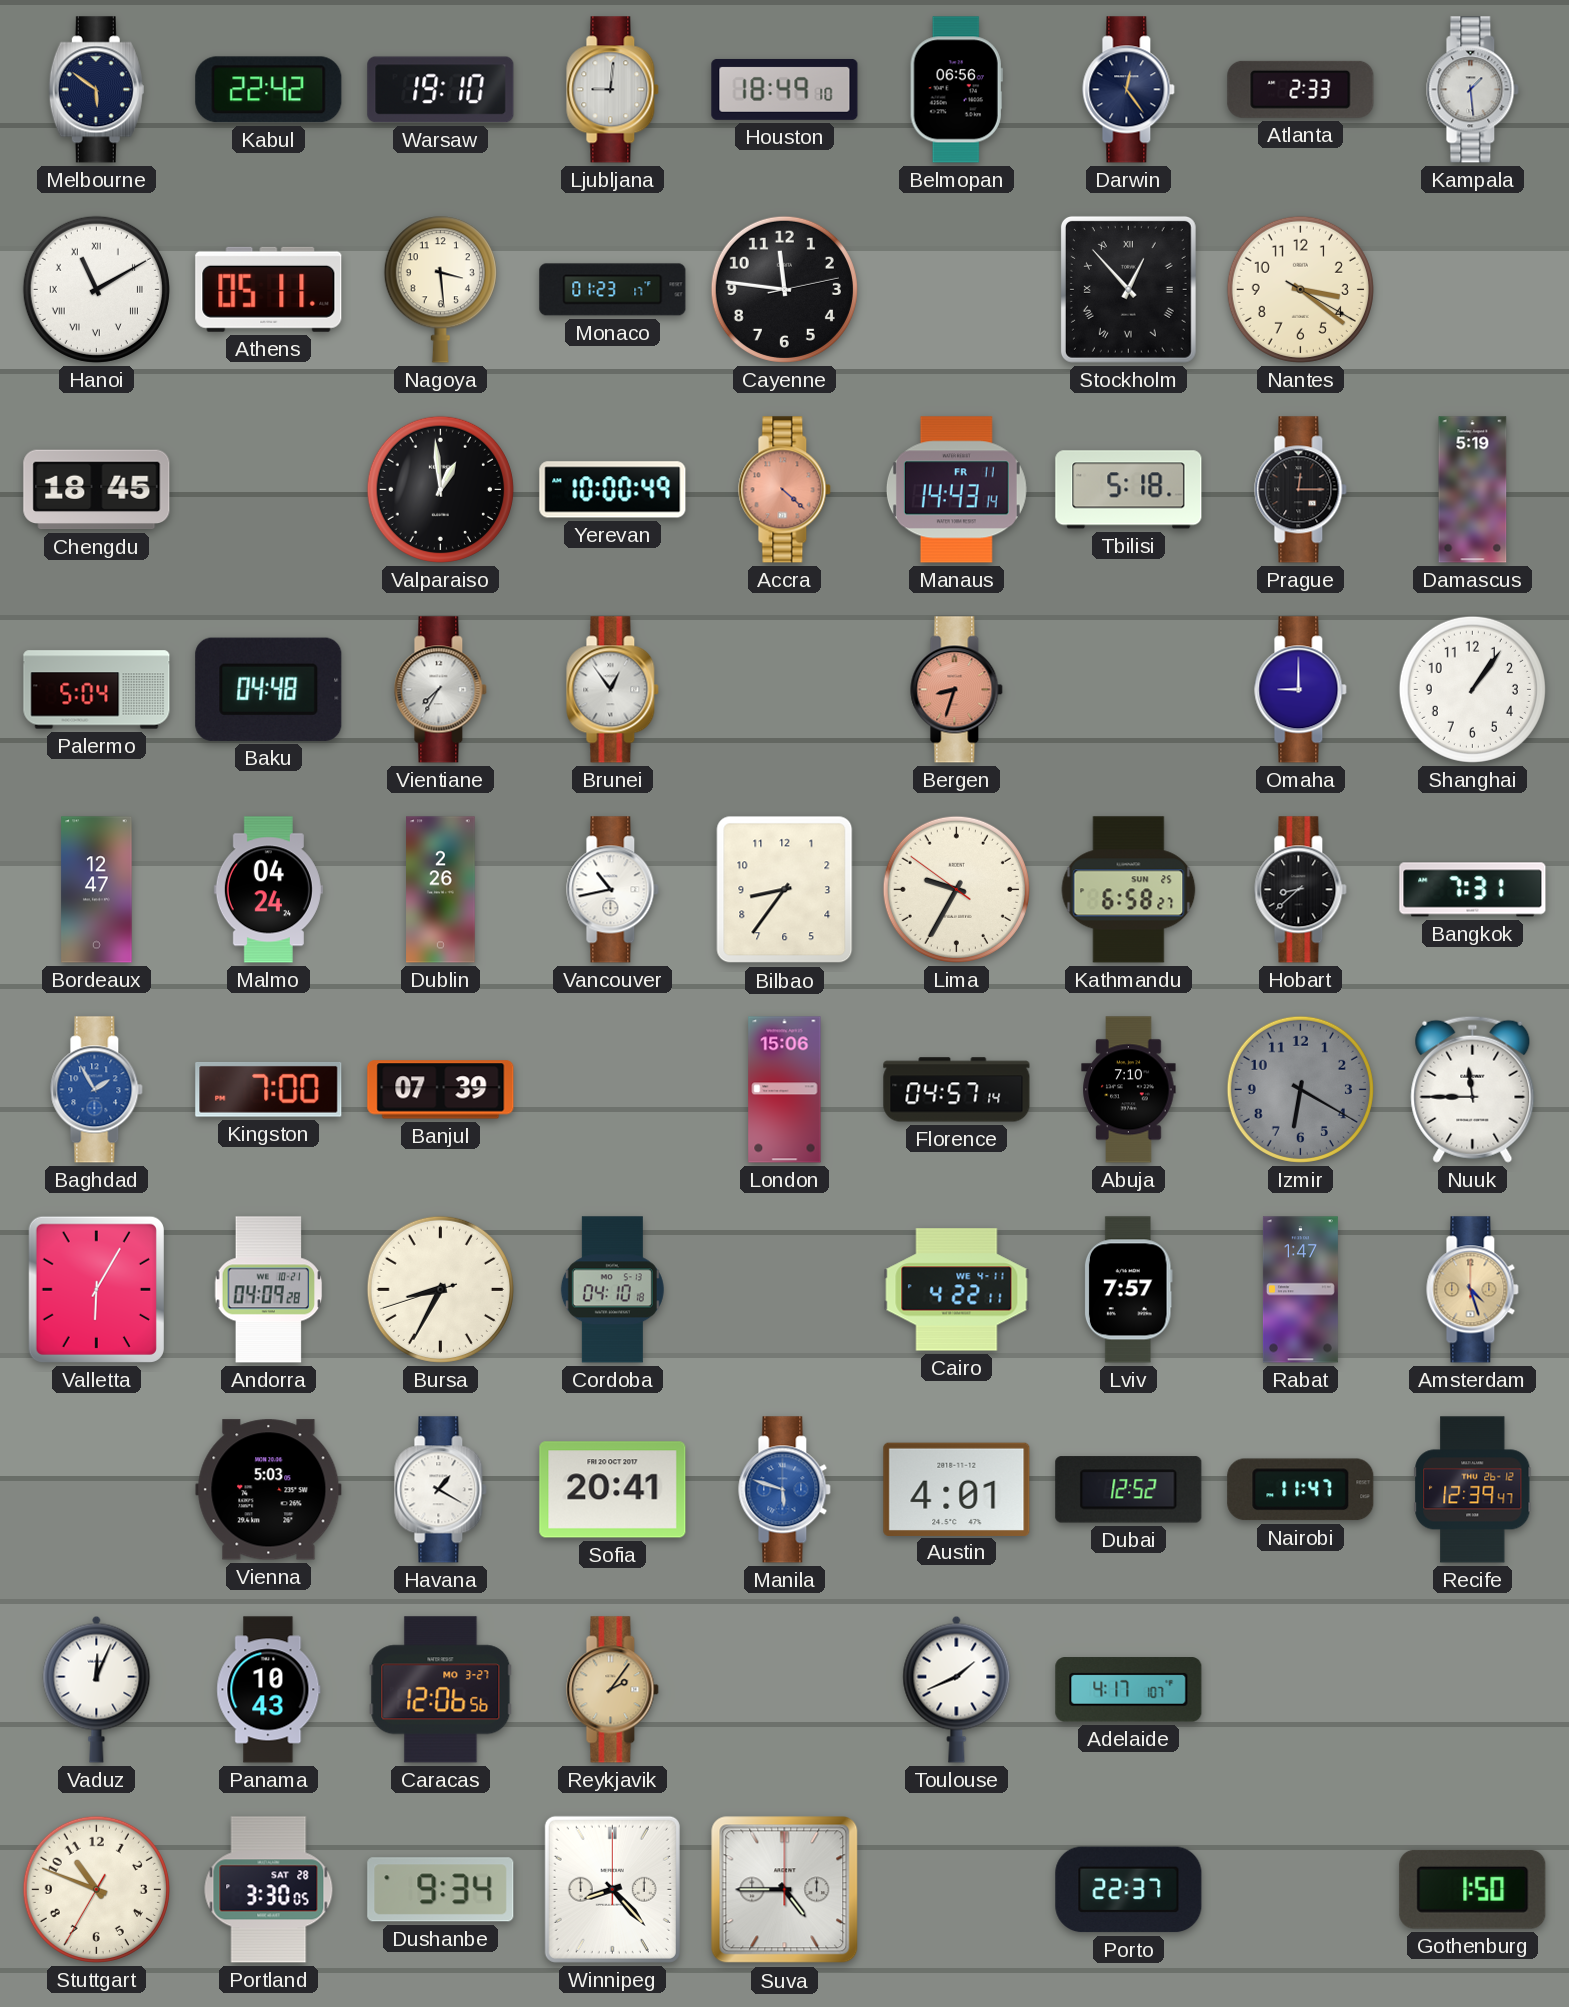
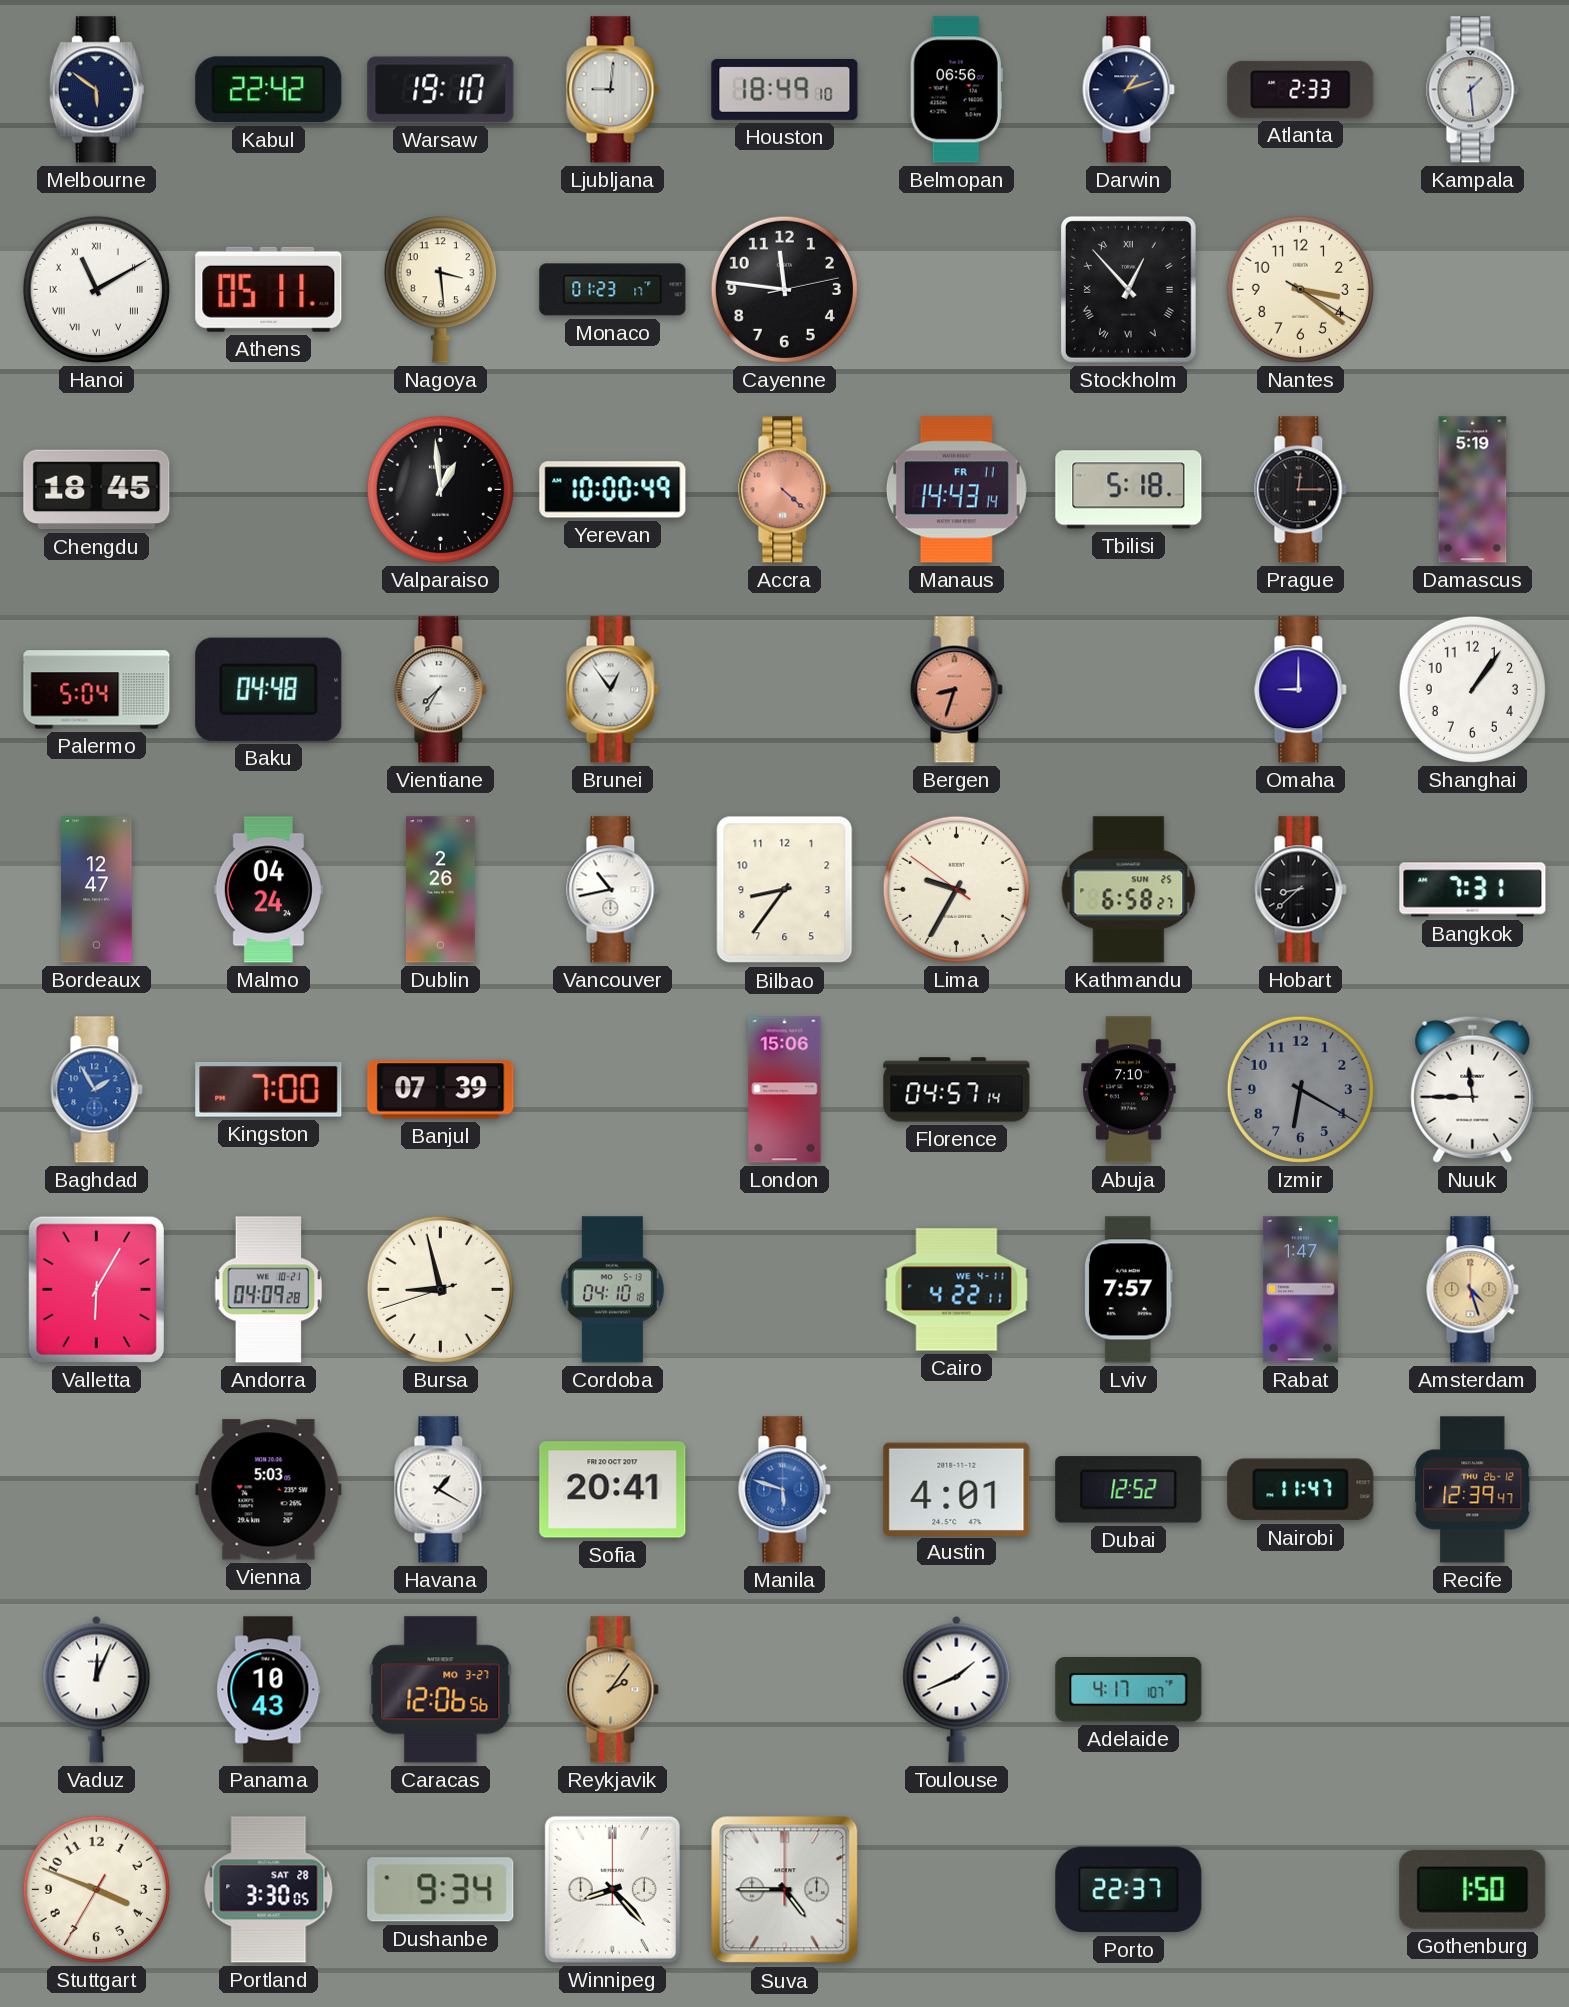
Darwin: 12:24 -> 1:12
Bursa: 8:34 -> 8:57
Stuttgart: 10:48 -> 3:48
